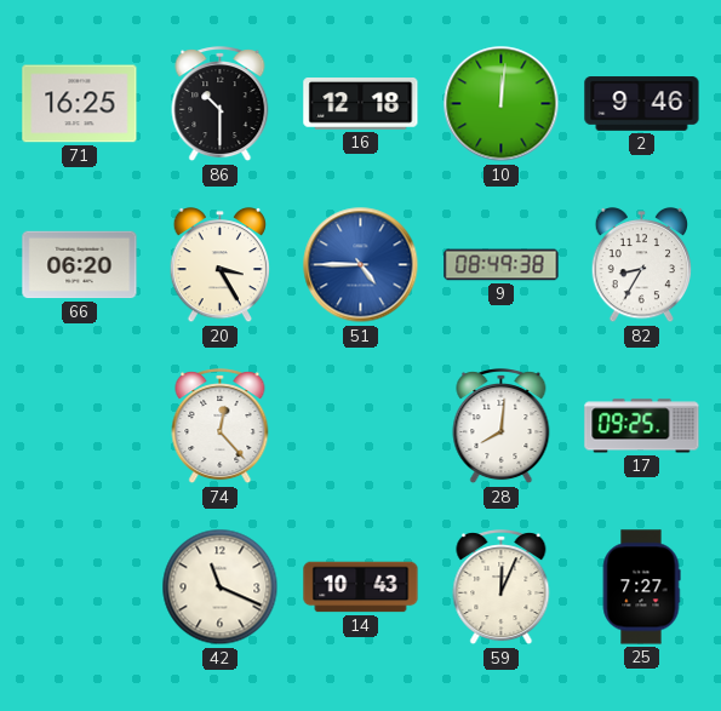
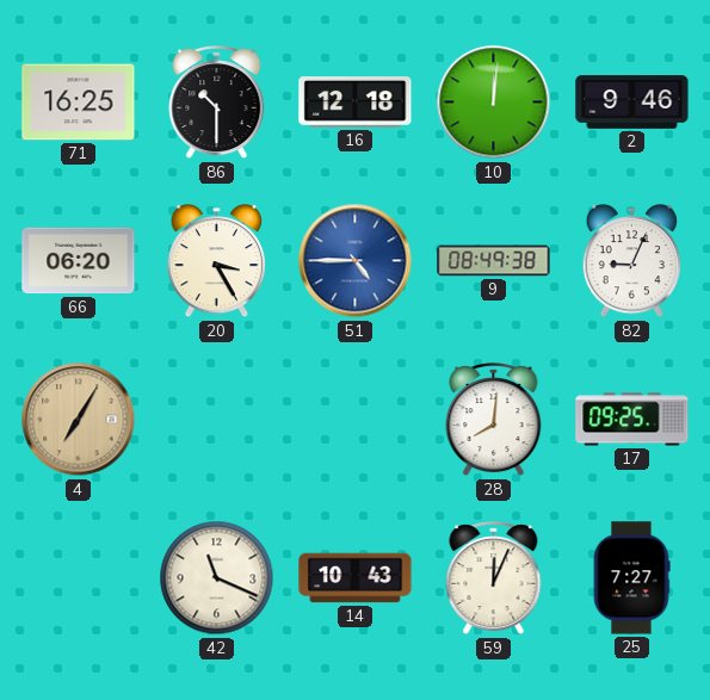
82: 8:35 -> 9:04
4: none -> 7:05
74: 12:23 -> none
